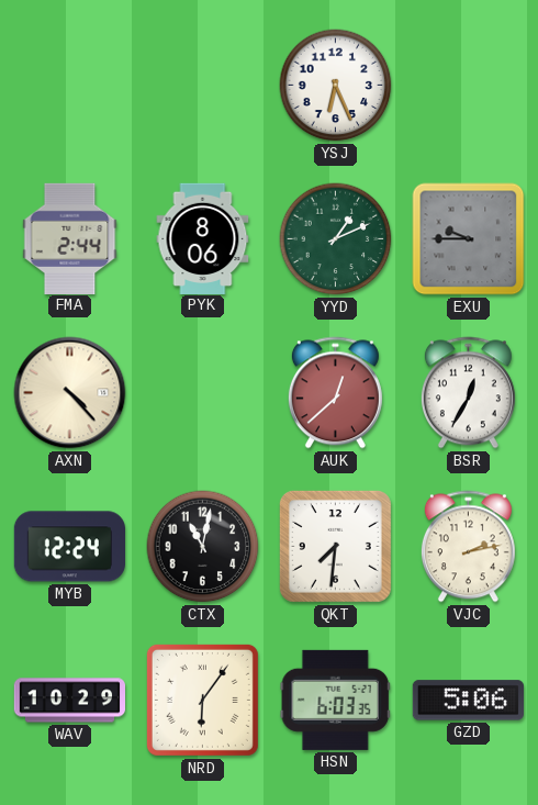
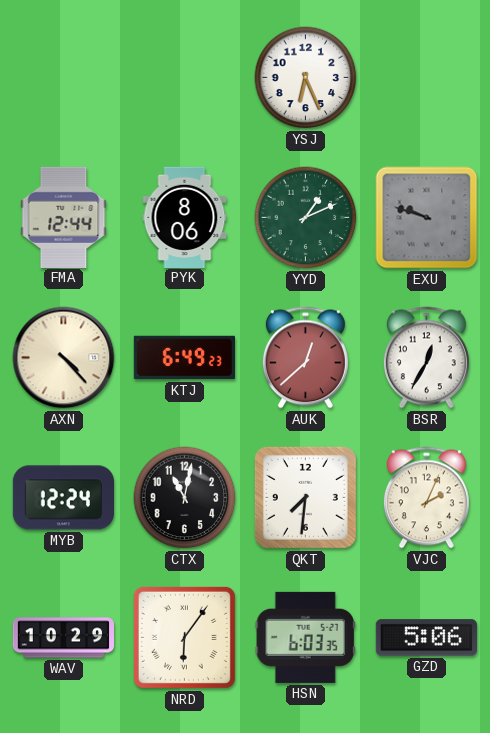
FMA: 2:44 -> 12:44
EXU: 9:45 -> 9:48
KTJ: none -> 6:49
VJC: 2:13 -> 2:04
